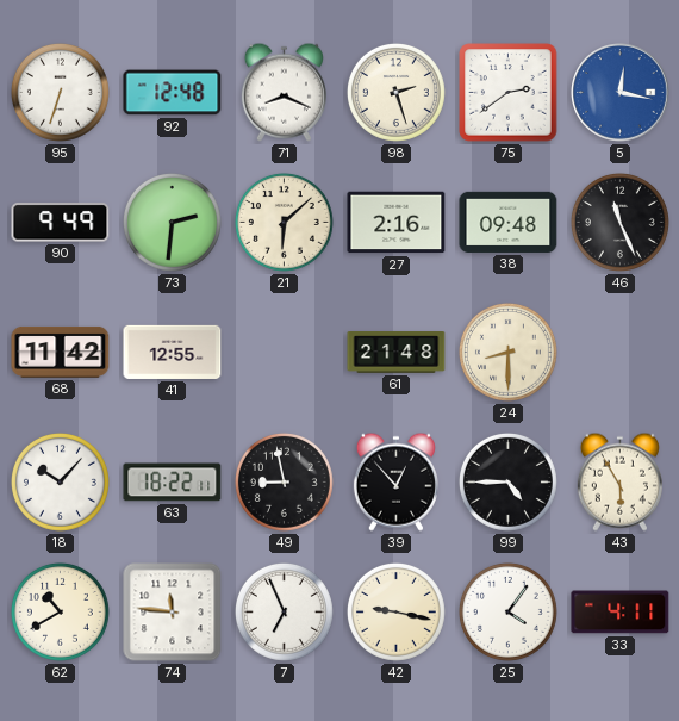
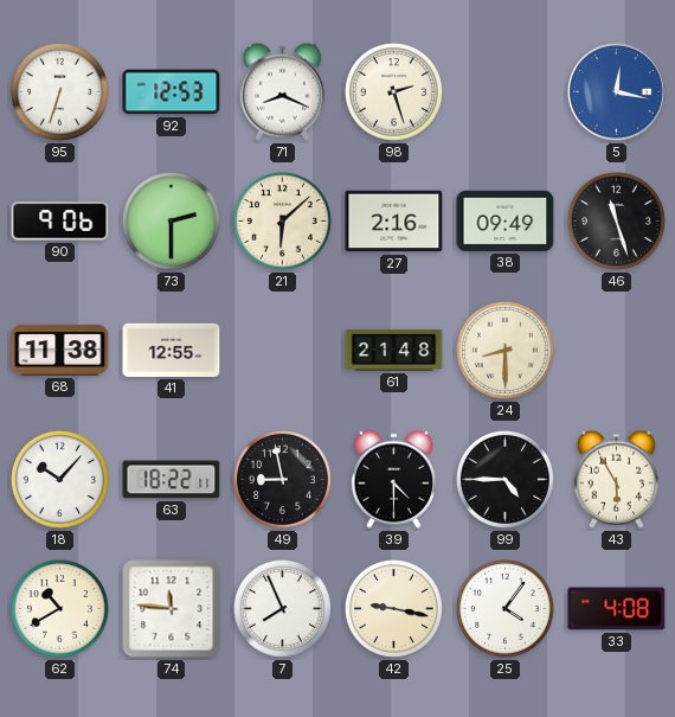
92: 12:48 -> 12:53
75: 2:39 -> none
90: 9:49 -> 9:06
73: 2:31 -> 2:30
38: 09:48 -> 09:49
46: 11:26 -> 11:27
68: 11:42 -> 11:38
39: 12:53 -> 4:30
7: 6:56 -> 7:56
33: 4:11 -> 4:08
